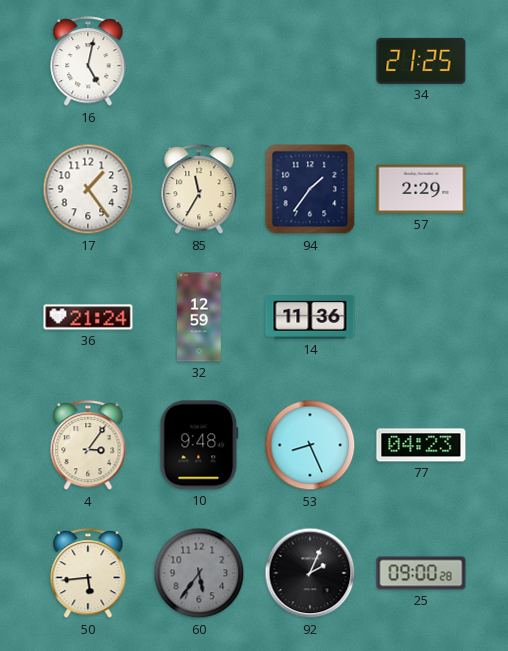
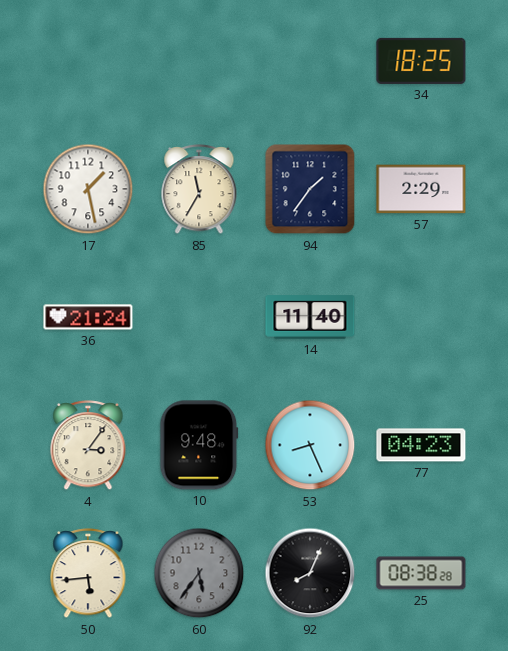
16: 5:02 -> none
34: 21:25 -> 18:25
17: 1:24 -> 1:28
32: 12:59 -> none
14: 11:36 -> 11:40
92: 2:04 -> 8:04
25: 09:00 -> 08:38
